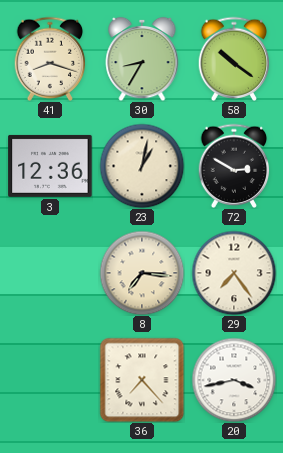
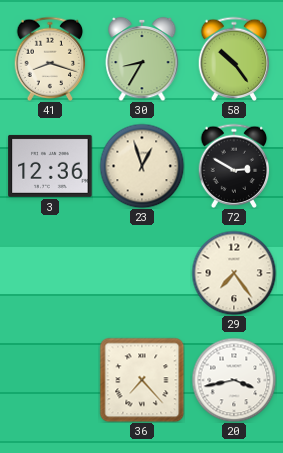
58: 10:21 -> 10:24
23: 1:02 -> 12:57
8: 7:16 -> none
